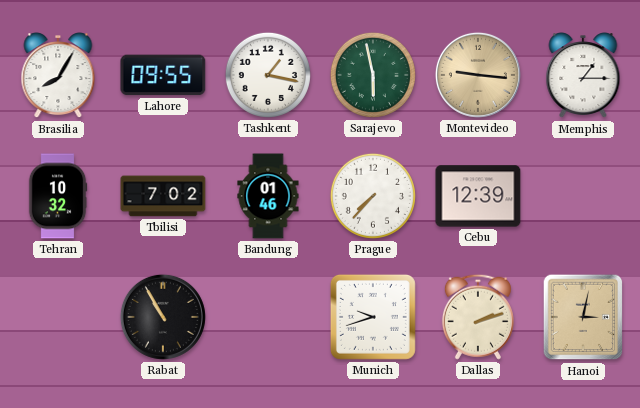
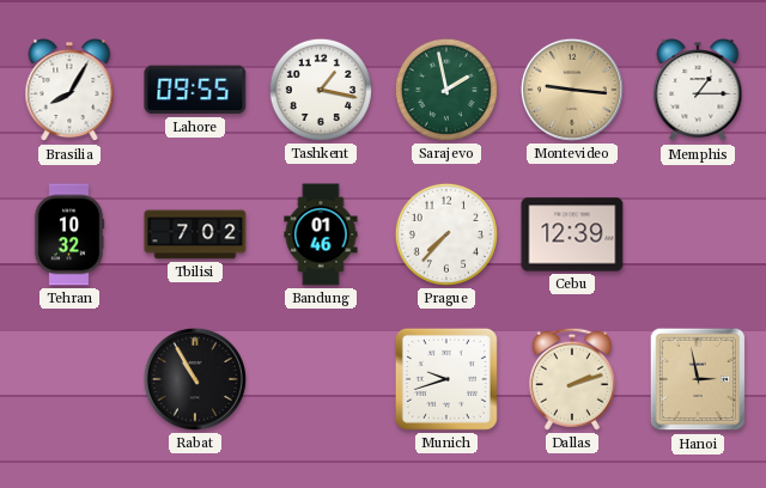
Sarajevo: 5:58 -> 1:58
Hanoi: 3:02 -> 2:58
